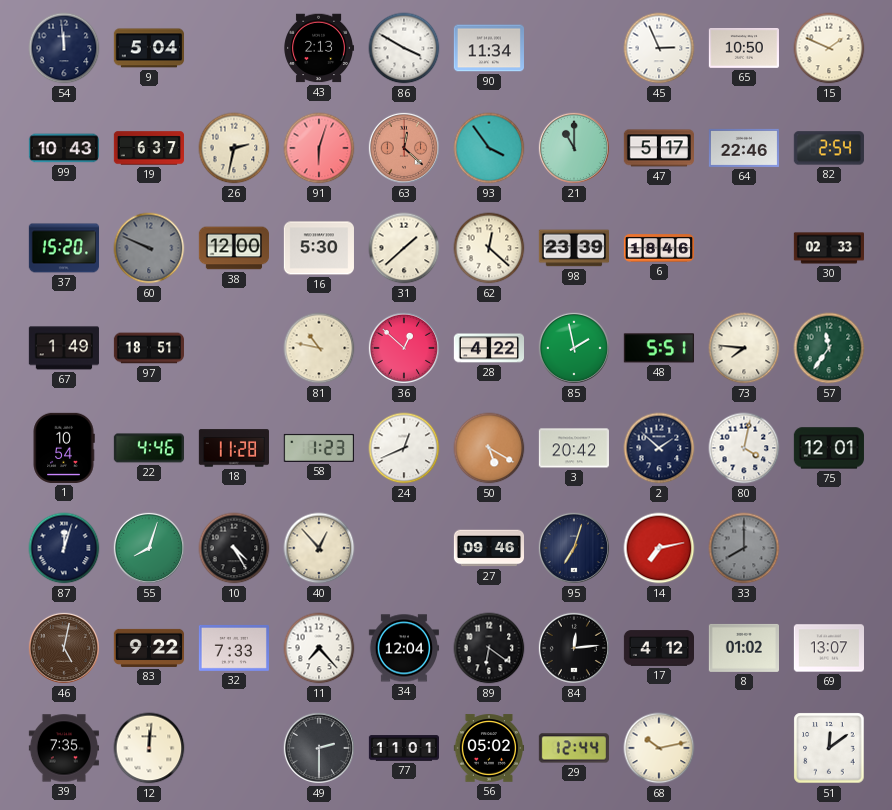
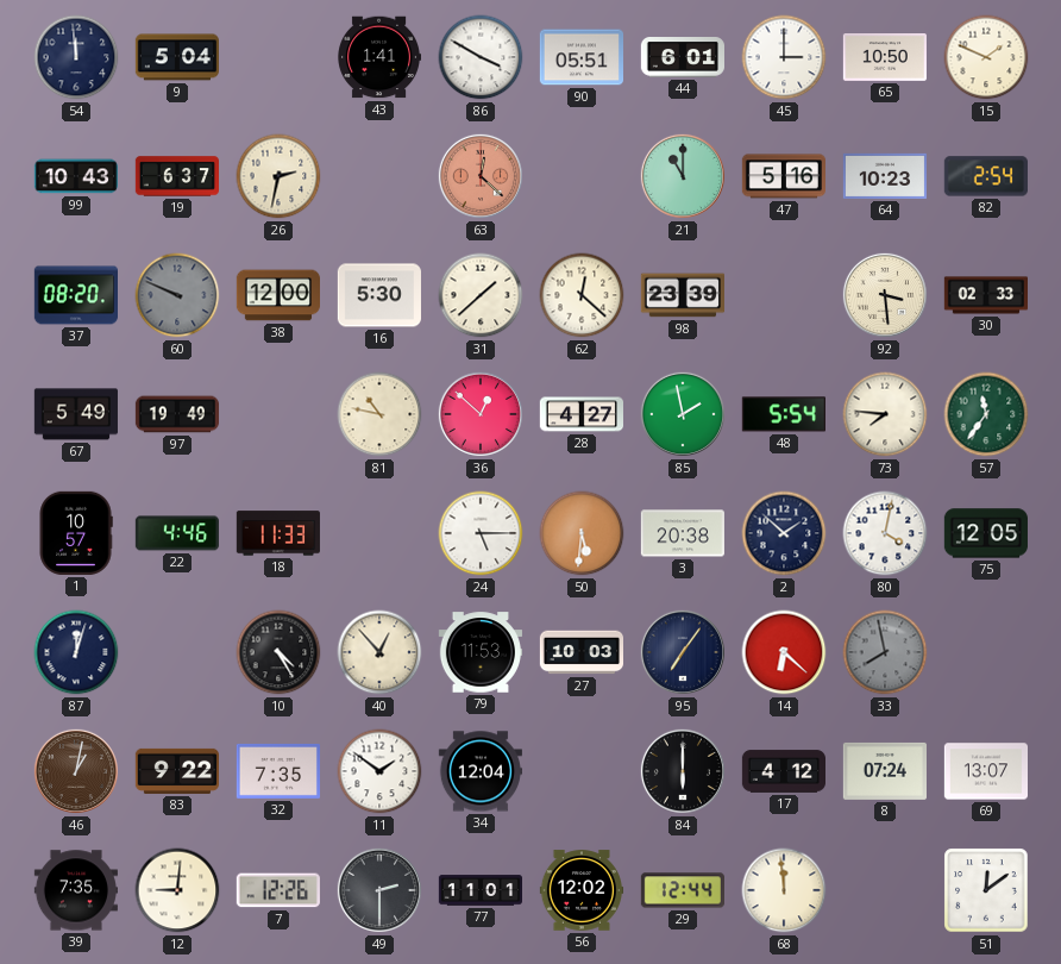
43: 2:13 -> 1:41
90: 11:34 -> 05:51
44: none -> 6:01
45: 2:56 -> 3:00
91: 6:03 -> none
93: 3:54 -> none
47: 5:17 -> 5:16
64: 22:46 -> 10:23
37: 15:20 -> 08:20
6: 18:46 -> none
92: none -> 3:29
67: 1:49 -> 5:49
97: 18:51 -> 19:49
28: 4:22 -> 4:27
48: 5:51 -> 5:54
1: 10:54 -> 10:57
18: 11:28 -> 11:33
58: 1:23 -> none
24: 12:41 -> 5:15
50: 5:20 -> 5:31
3: 20:42 -> 20:38
75: 12:01 -> 12:05
55: 8:03 -> none
79: none -> 11:53
27: 09:46 -> 10:03
95: 7:03 -> 7:06
14: 7:13 -> 6:22
33: 8:00 -> 7:58
46: 5:02 -> 1:02
32: 7:33 -> 7:35
11: 7:23 -> 1:51
89: 6:21 -> none
84: 12:14 -> 6:00
8: 01:02 -> 07:24
12: 12:01 -> 9:01
7: none -> 12:26
56: 05:02 -> 12:02
68: 10:13 -> 11:59
